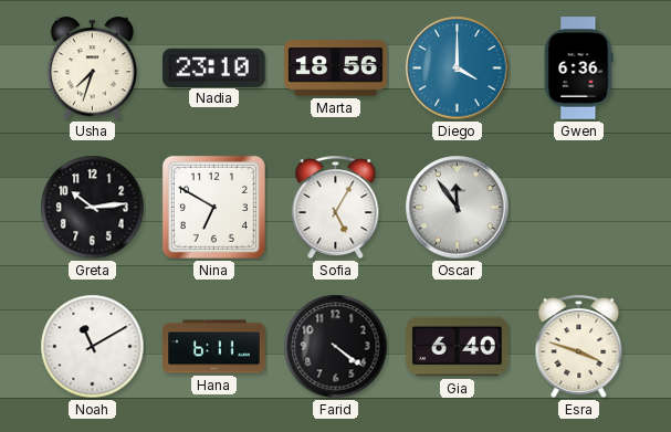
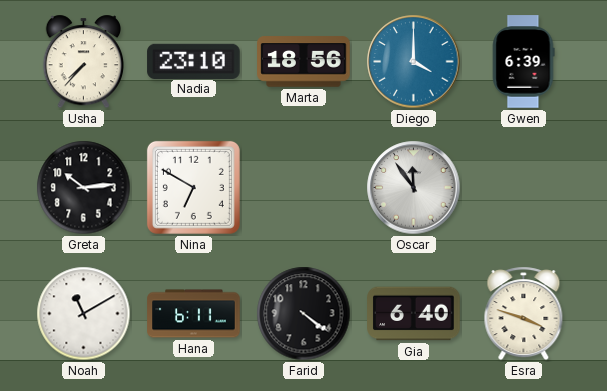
Usha: 7:33 -> 7:37
Gwen: 6:36 -> 6:39
Sofia: 5:05 -> none
